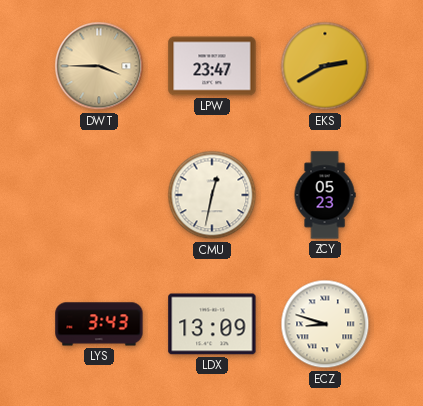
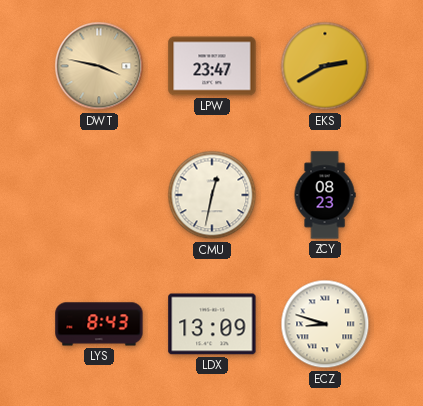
DWT: 3:45 -> 3:47
ZCY: 05:23 -> 08:23
LYS: 3:43 -> 8:43
